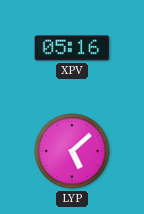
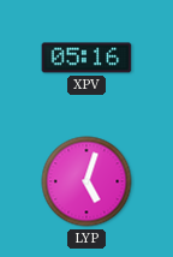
LYP: 5:08 -> 5:03
